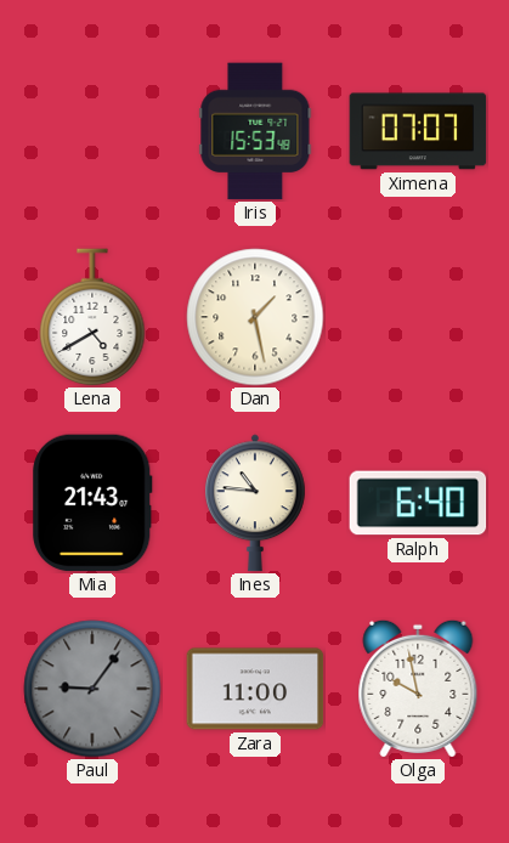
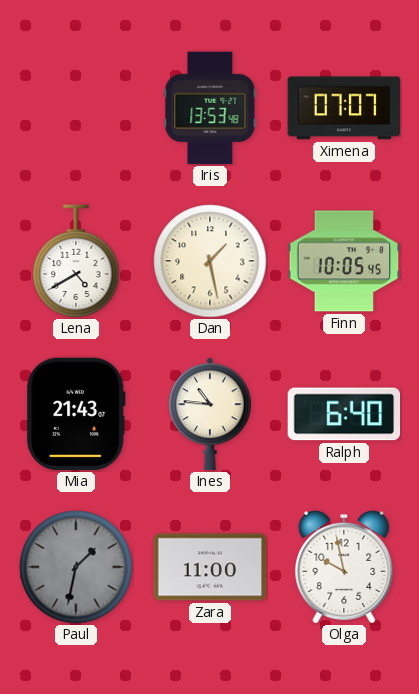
Iris: 15:53 -> 13:53
Finn: none -> 10:05
Paul: 9:06 -> 1:32
